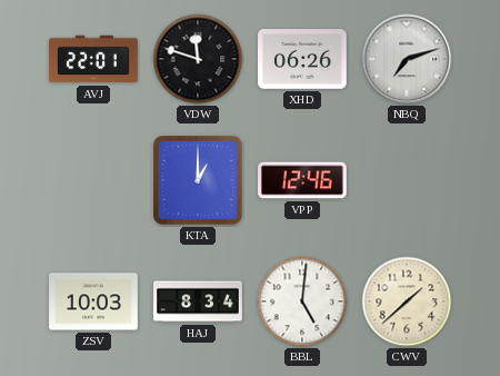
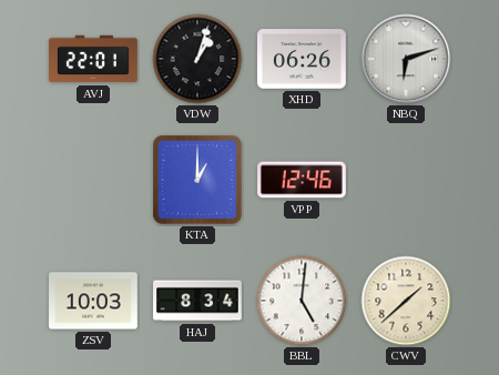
VDW: 11:48 -> 1:03
NBQ: 7:12 -> 6:12
